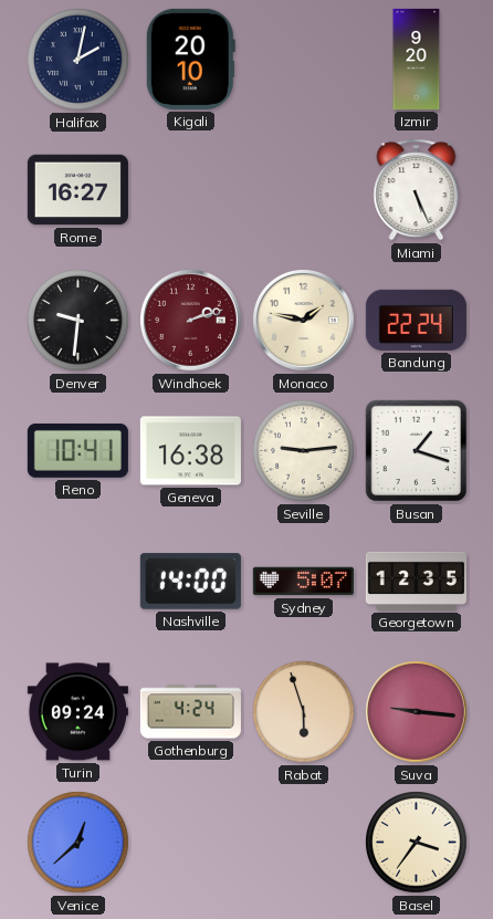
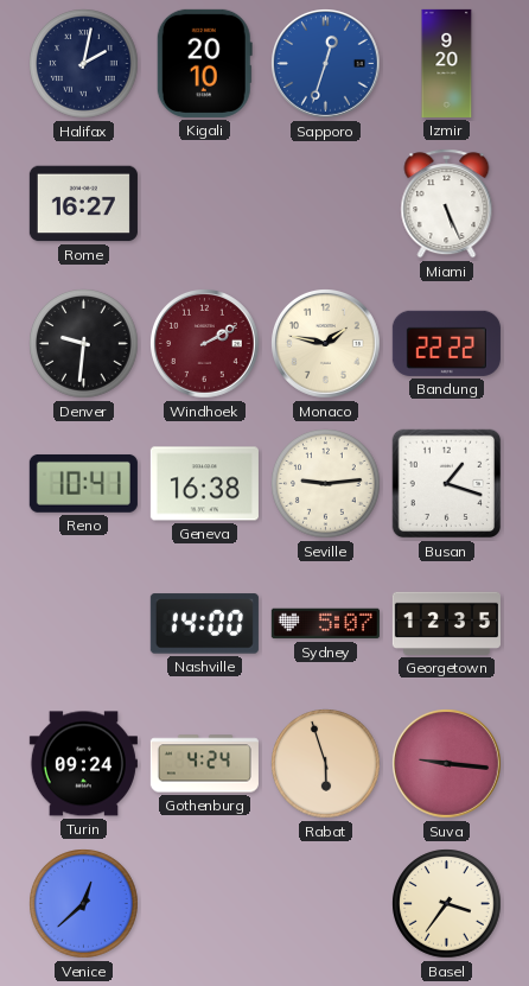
Sapporo: none -> 12:33
Windhoek: 2:12 -> 2:10
Bandung: 22:24 -> 22:22
